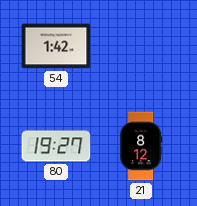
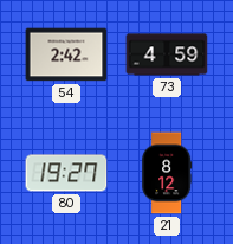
54: 1:42 -> 2:42
73: none -> 4:59
